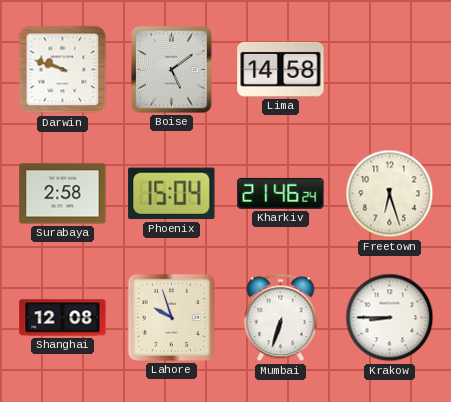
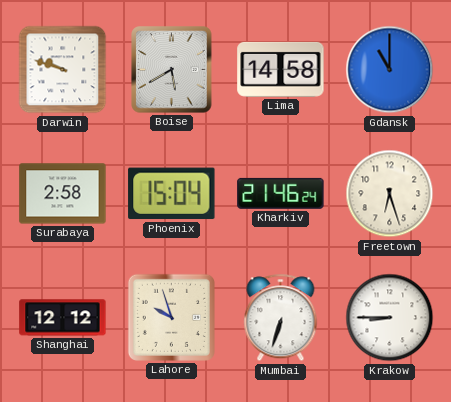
Boise: 5:09 -> 5:40
Gdansk: none -> 11:00
Shanghai: 12:08 -> 12:12
